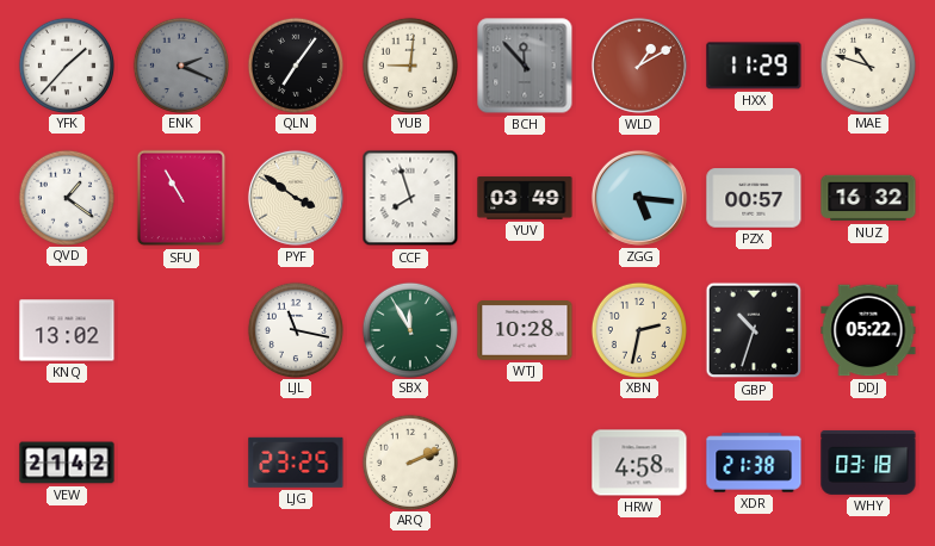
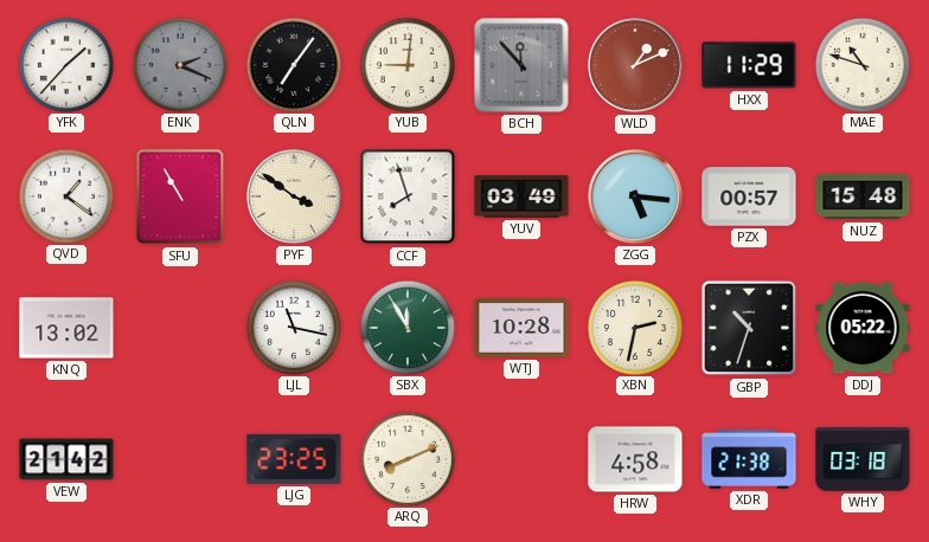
WLD: 1:10 -> 1:11
NUZ: 16:32 -> 15:48
ARQ: 2:11 -> 8:11
